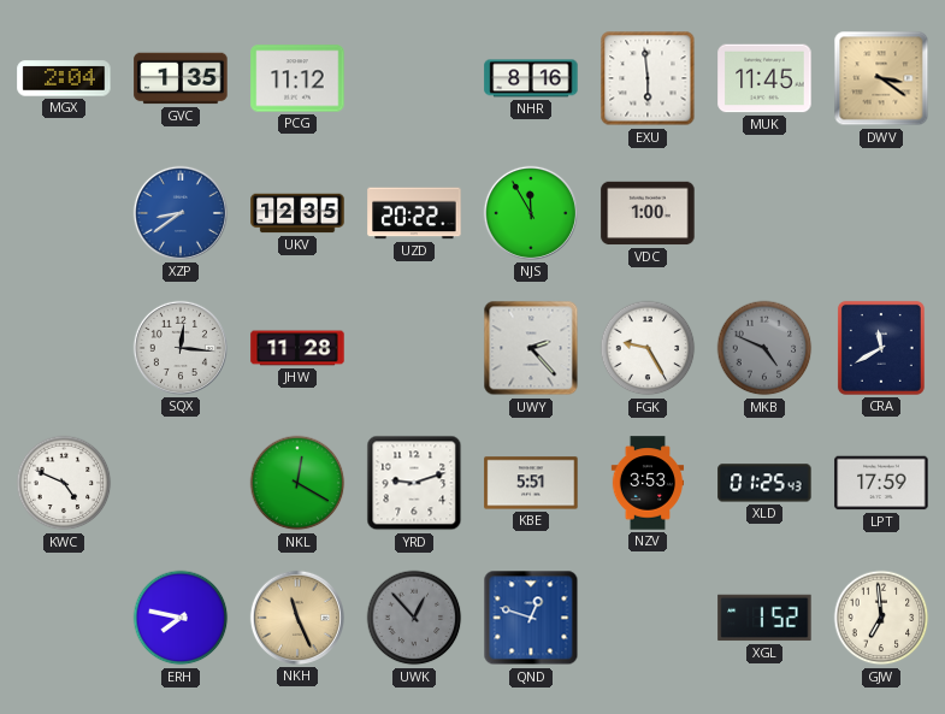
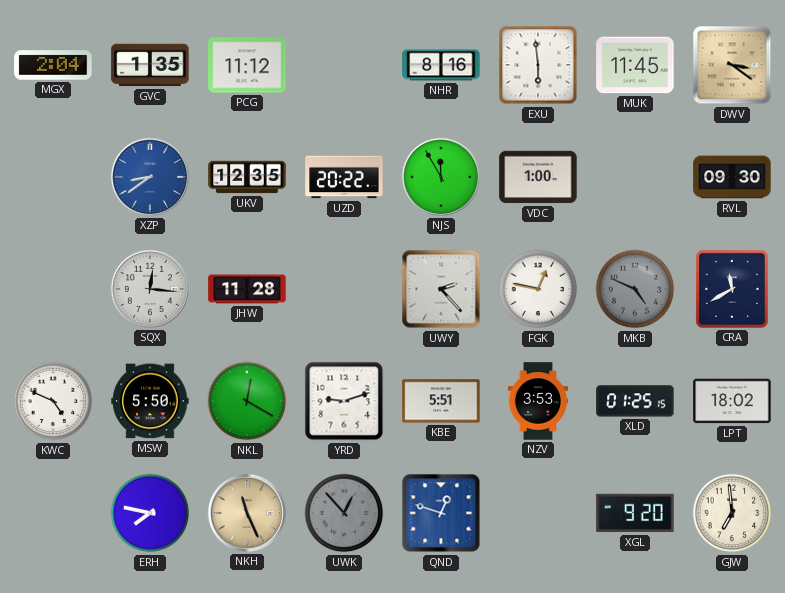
RVL: none -> 09:30
FGK: 9:25 -> 12:47
MSW: none -> 5:50
XLD: 01:25:43 -> 01:25:15
LPT: 17:59 -> 18:02
XGL: 1:52 -> 9:20
